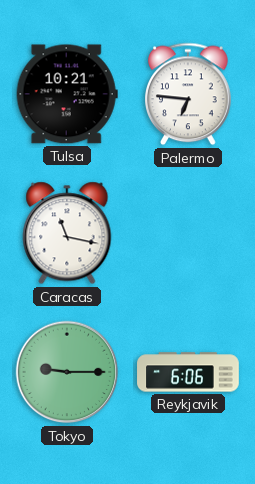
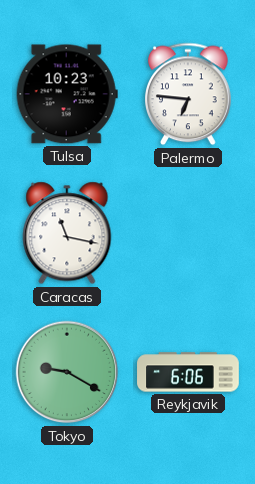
Tulsa: 10:21 -> 10:23
Tokyo: 9:15 -> 9:20
